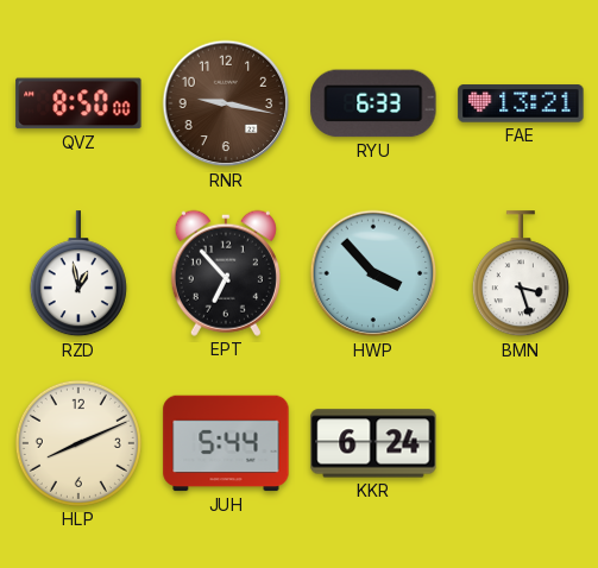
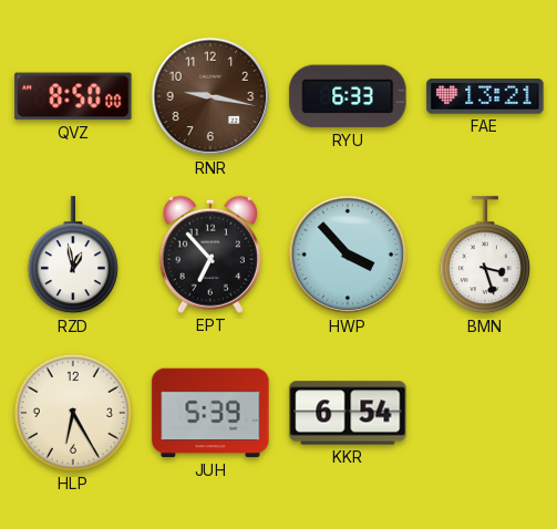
HLP: 8:11 -> 6:25
JUH: 5:44 -> 5:39
KKR: 6:24 -> 6:54
